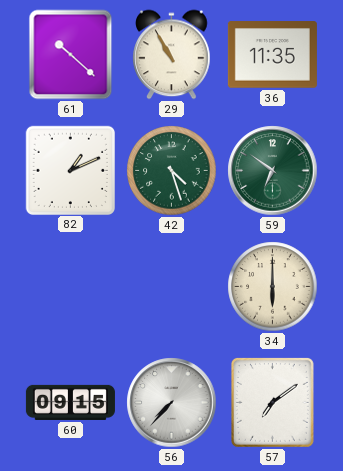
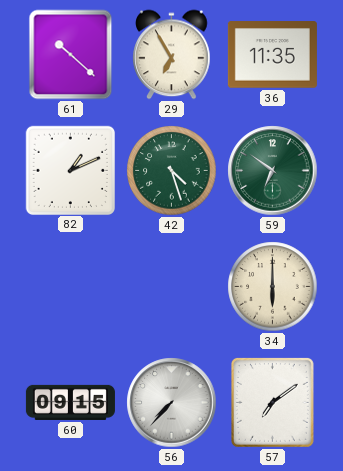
29: 10:55 -> 6:55
